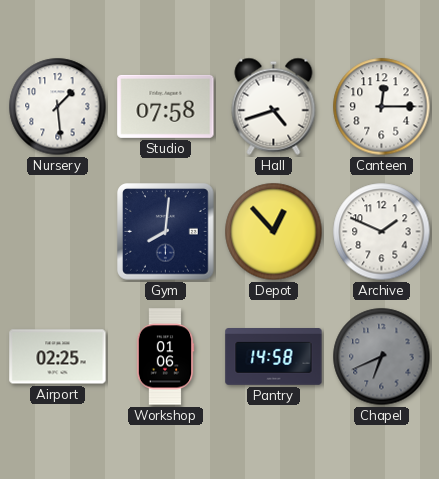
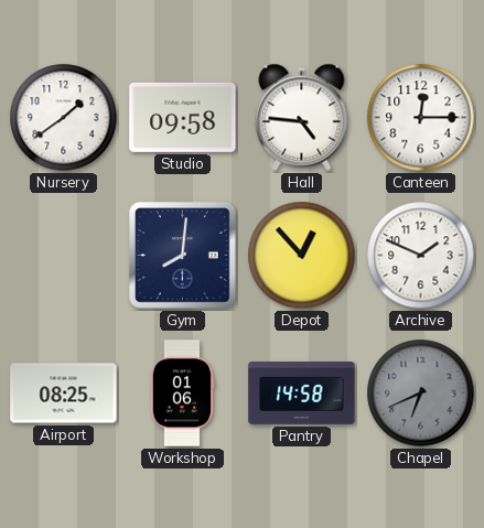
Nursery: 1:29 -> 1:39
Studio: 07:58 -> 09:58
Hall: 4:42 -> 4:46
Airport: 02:25 -> 08:25
